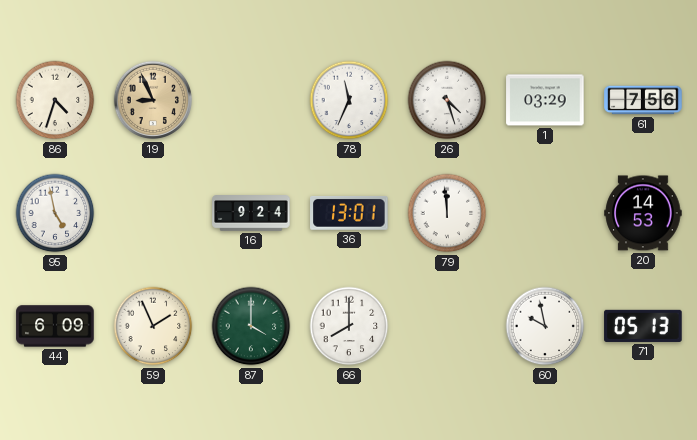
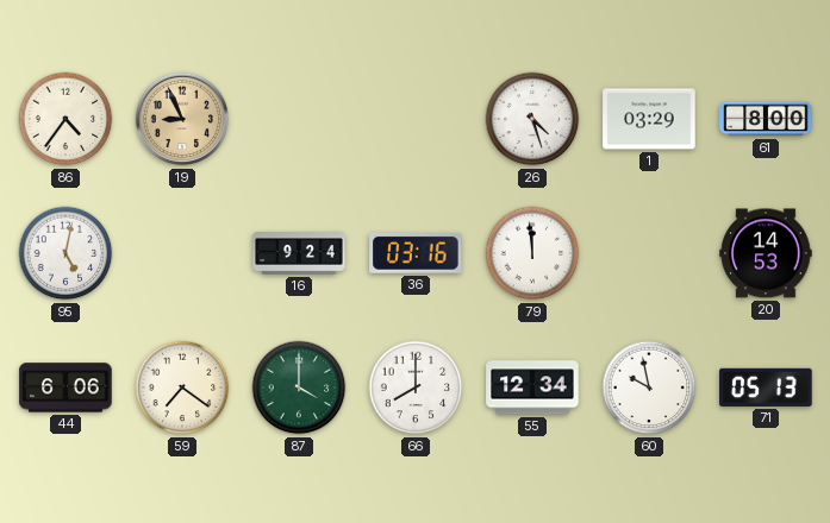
86: 4:33 -> 4:36
78: 11:34 -> none
61: 7:56 -> 8:00
95: 4:58 -> 5:02
36: 13:01 -> 03:16
44: 6:09 -> 6:06
59: 1:56 -> 7:21
55: none -> 12:34
